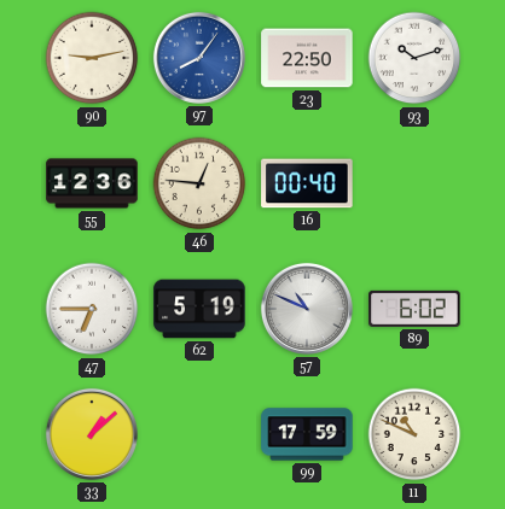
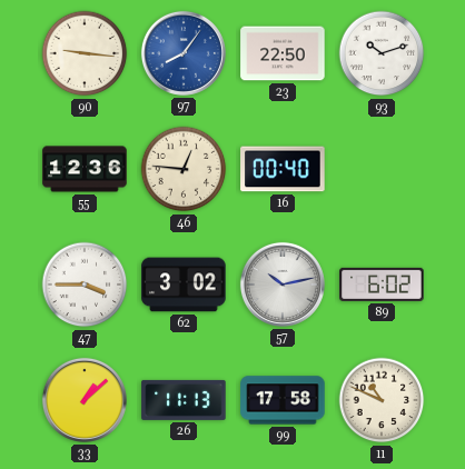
90: 9:13 -> 9:16
47: 6:45 -> 3:45
62: 5:19 -> 3:02
57: 10:49 -> 10:13
26: none -> 11:13
99: 17:59 -> 17:58
